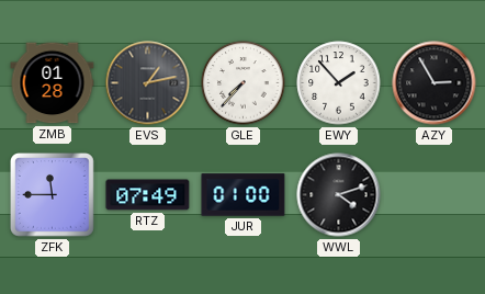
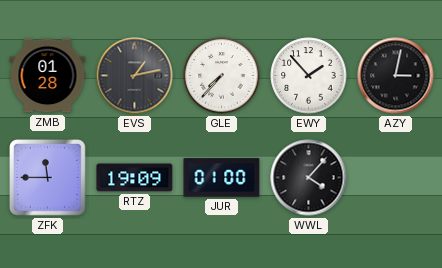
AZY: 2:55 -> 3:02
RTZ: 07:49 -> 19:09
WWL: 4:12 -> 4:07
